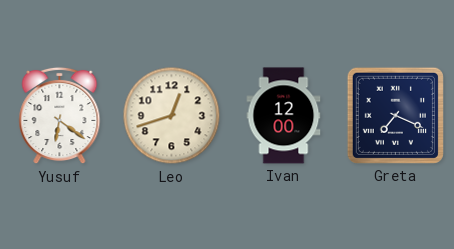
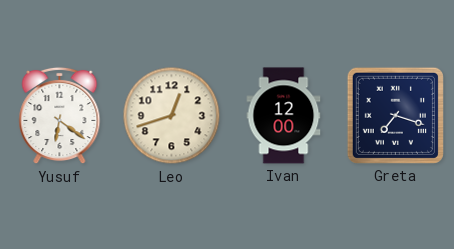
Greta: 7:19 -> 7:18
